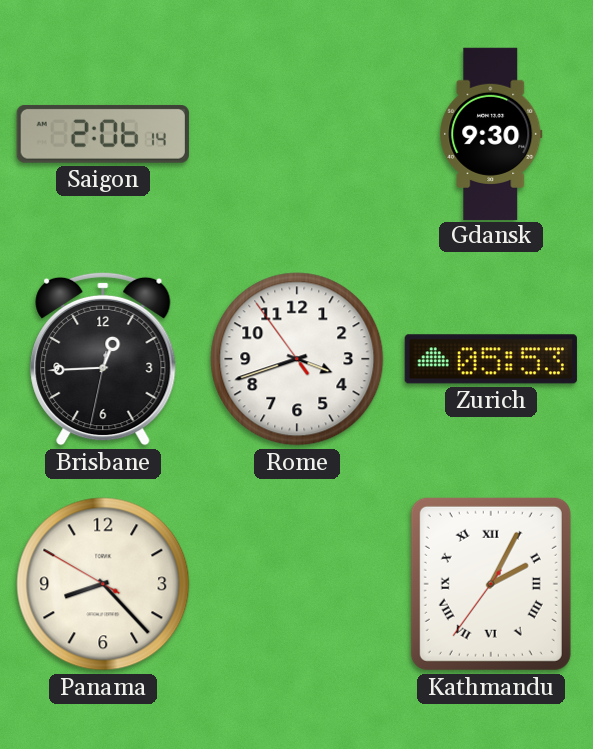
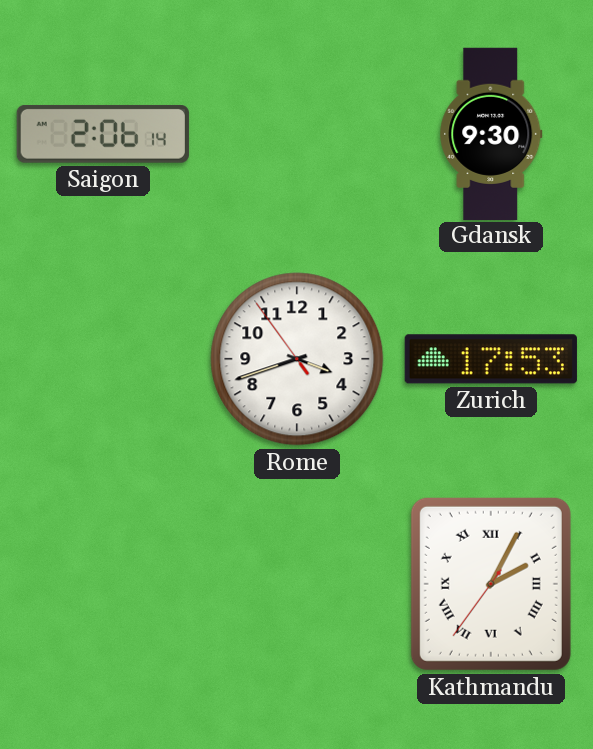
Brisbane: 12:44 -> none
Zurich: 05:53 -> 17:53
Panama: 8:22 -> none
